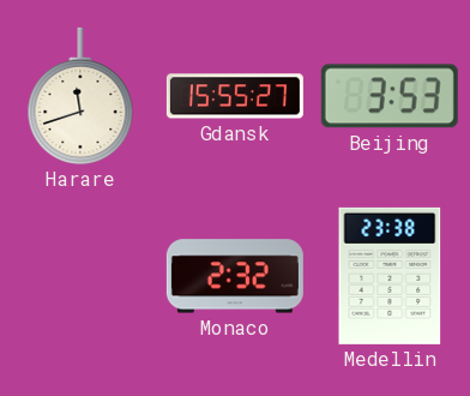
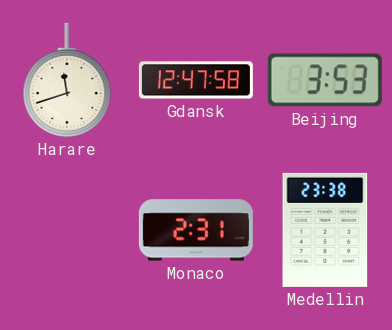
Gdansk: 15:55 -> 12:47
Monaco: 2:32 -> 2:31
